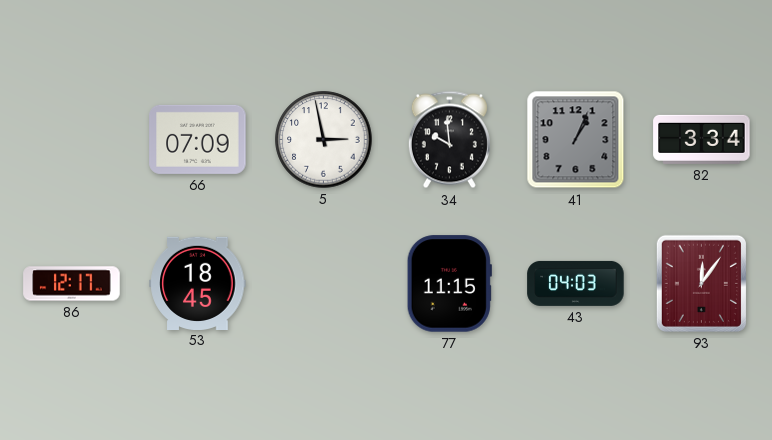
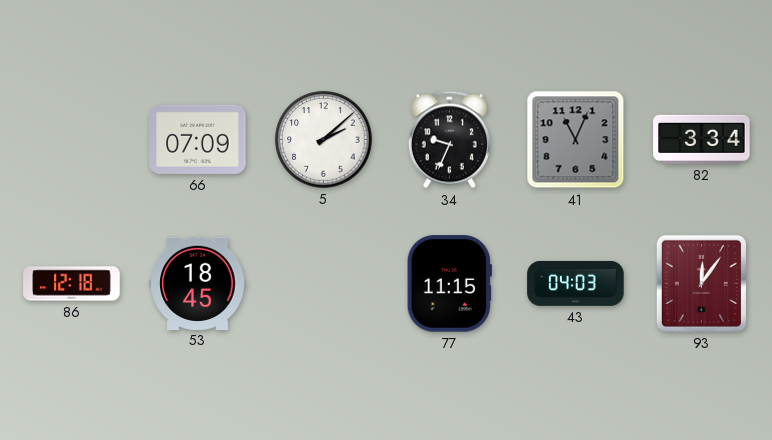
5: 2:58 -> 2:08
34: 9:59 -> 9:34
41: 1:04 -> 11:04
86: 12:17 -> 12:18
